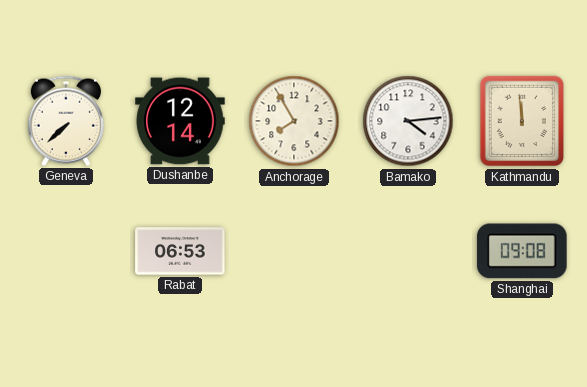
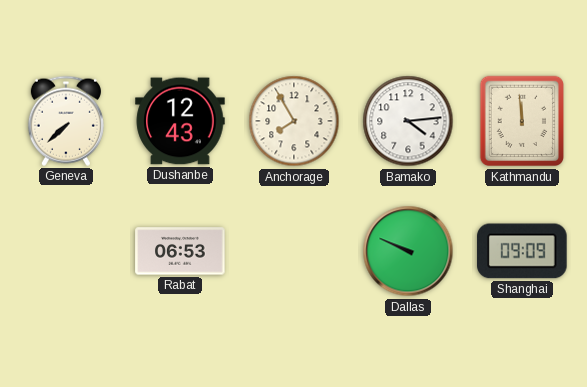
Dushanbe: 12:14 -> 12:43
Dallas: none -> 9:49
Shanghai: 09:08 -> 09:09
